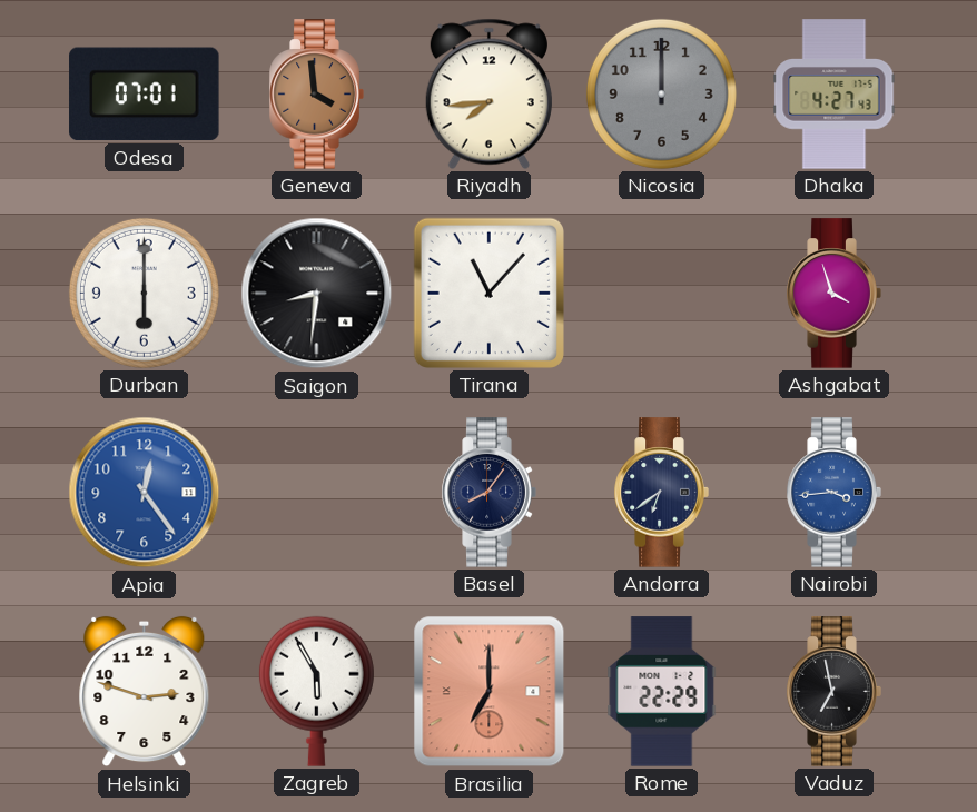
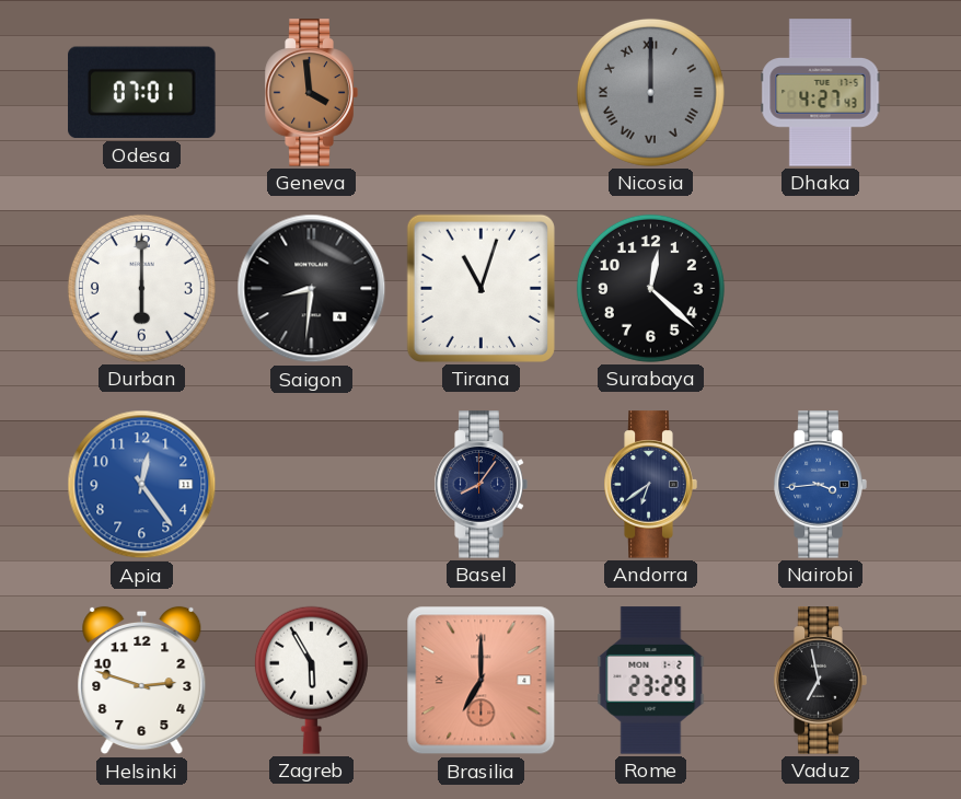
Riyadh: 7:44 -> none
Nicosia numerals: Arabic -> Roman
Tirana: 11:07 -> 11:03
Surabaya: none -> 12:22
Ashgabat: 3:57 -> none
Rome: 22:29 -> 23:29
